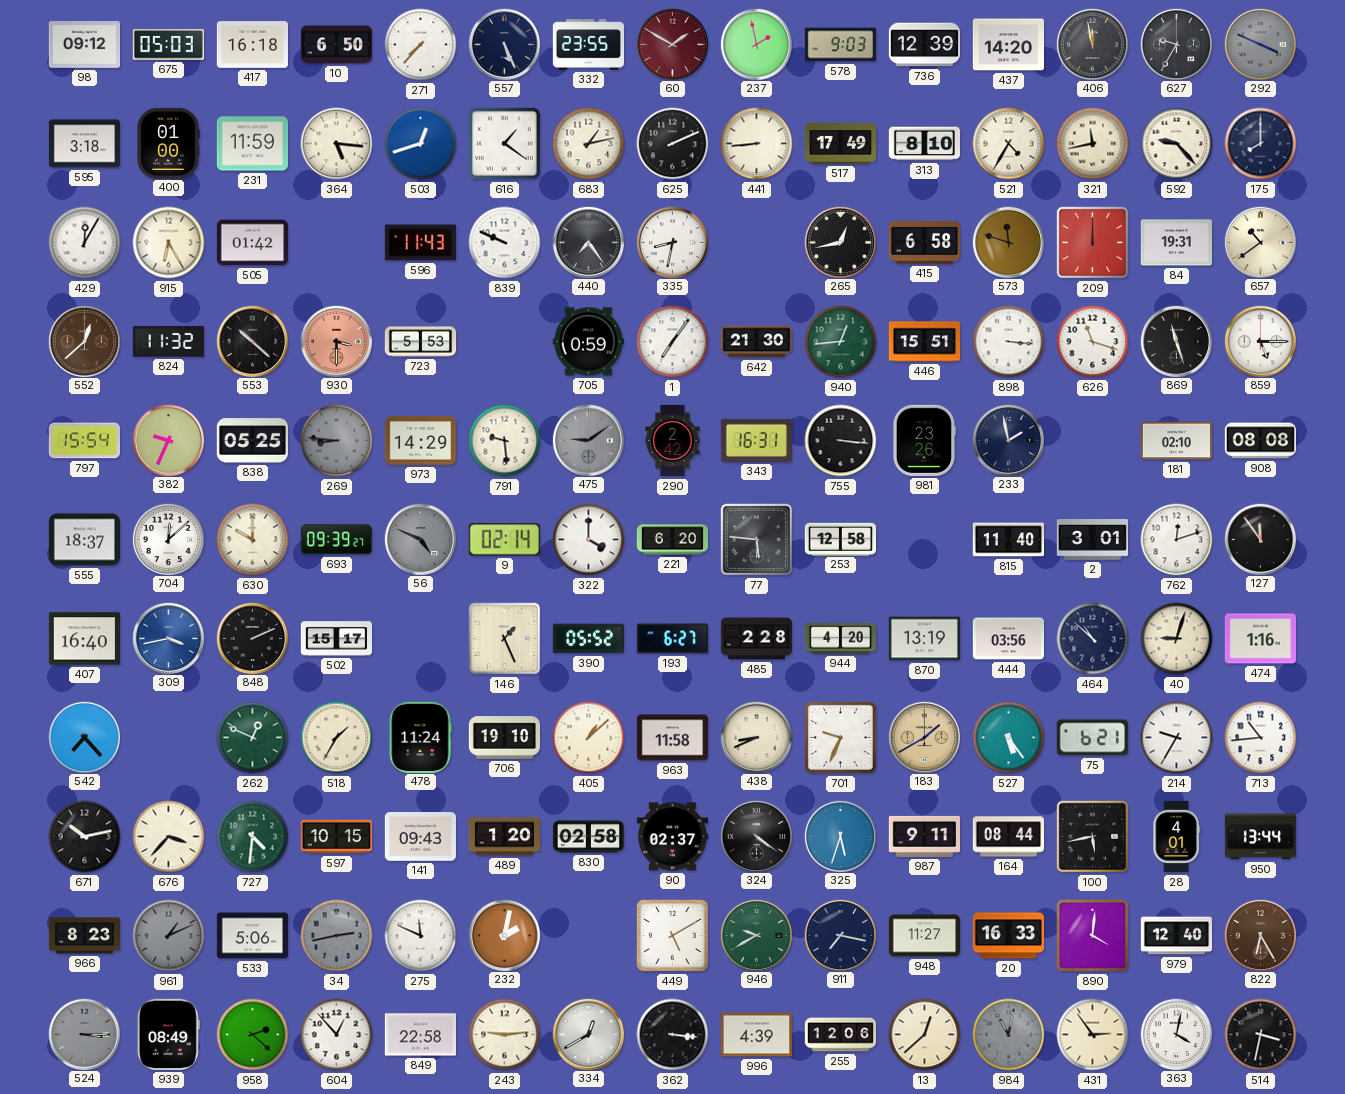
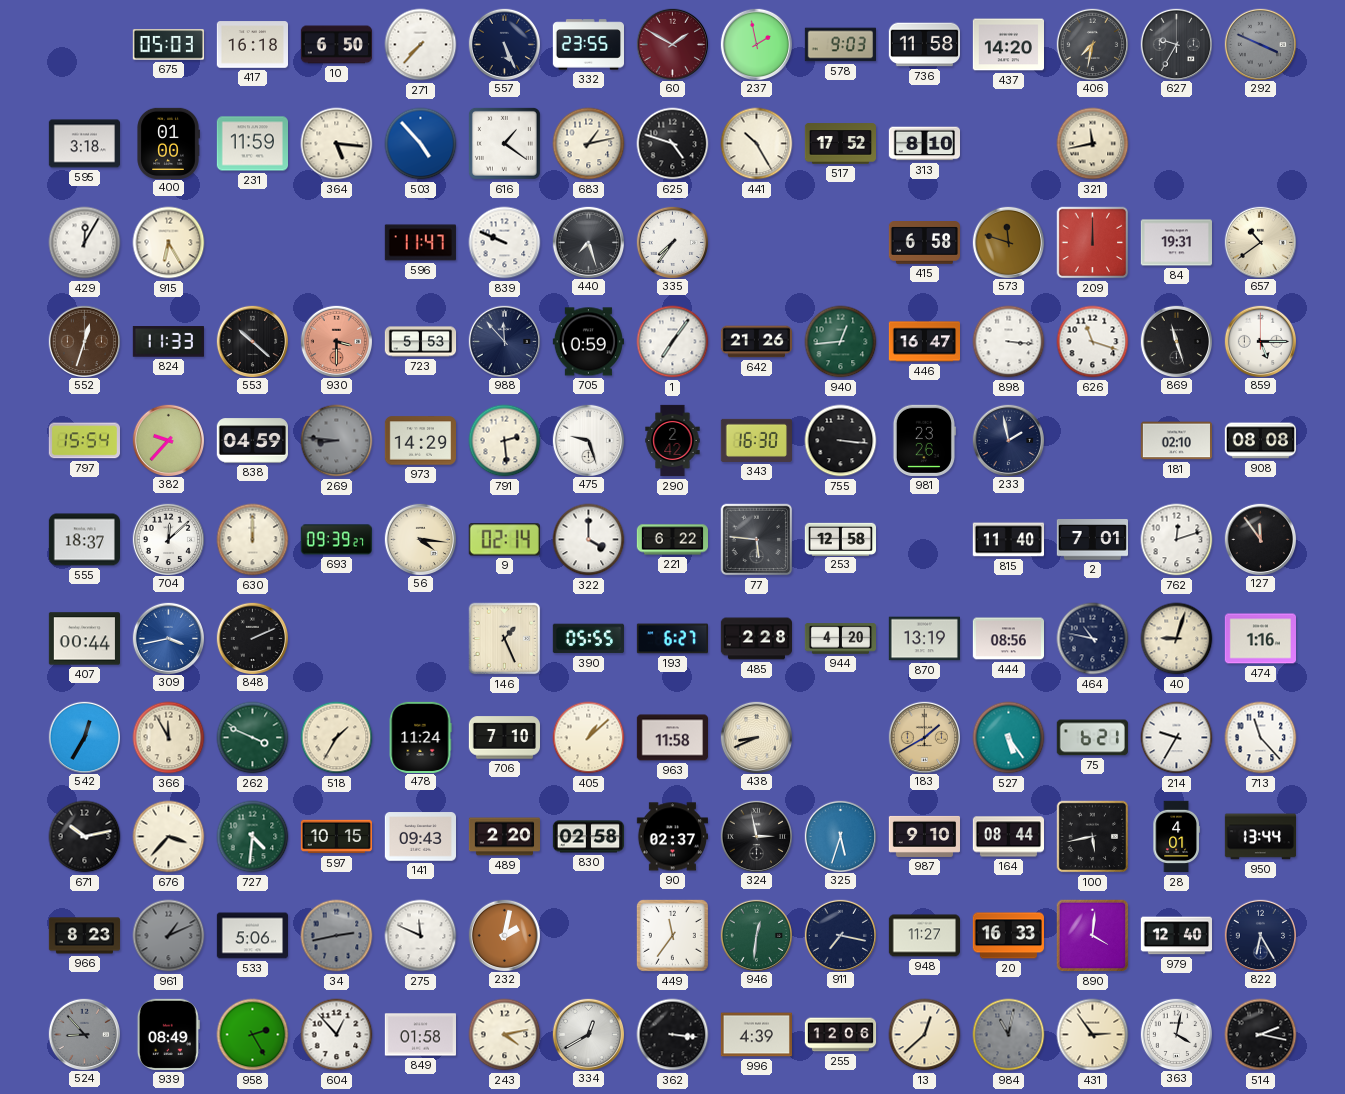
98: 09:12 -> none
736: 12:39 -> 11:58
406: 11:58 -> 7:32
503: 12:42 -> 4:53
625: 2:11 -> 4:48
441: 8:44 -> 10:25
517: 17:49 -> 17:52
521: 4:35 -> none
592: 9:23 -> none
175: 8:00 -> none
505: 01:42 -> none
596: 11:43 -> 11:47
440: 7:24 -> 7:27
335: 8:32 -> 7:36
265: 12:43 -> none
552: 12:38 -> 12:33
824: 11:32 -> 11:33
988: none -> 11:53
642: 21:30 -> 21:26
446: 15:51 -> 16:47
382: 9:34 -> 9:37
838: 05:25 -> 04:59
791: 9:29 -> 2:29
475: 9:09 -> 9:27
475 dial: grey -> white
343: 16:31 -> 16:30
630: 10:00 -> 12:00
56: 4:49 -> 4:16
56 dial: grey -> cream
221: 6:20 -> 6:22
2: 3:01 -> 7:01
407: 16:40 -> 00:44
502: 15:17 -> none
390: 05:52 -> 05:55
444: 03:56 -> 08:56
464: 10:52 -> 10:47
542: 7:23 -> 12:35
366: none -> 11:55
262: 12:49 -> 3:49
706: 19:10 -> 7:10
701: 9:34 -> none
713: 10:44 -> 11:23
489: 1:20 -> 2:20
324: 4:21 -> 2:58
987: 9:11 -> 9:10
449: 5:10 -> 11:36
946: 9:40 -> 12:31
822 dial: brown -> navy
524: 3:15 -> 8:53
958: 2:22 -> 2:25
849: 22:58 -> 01:58
243: 9:14 -> 4:13
514: 3:32 -> 2:17
